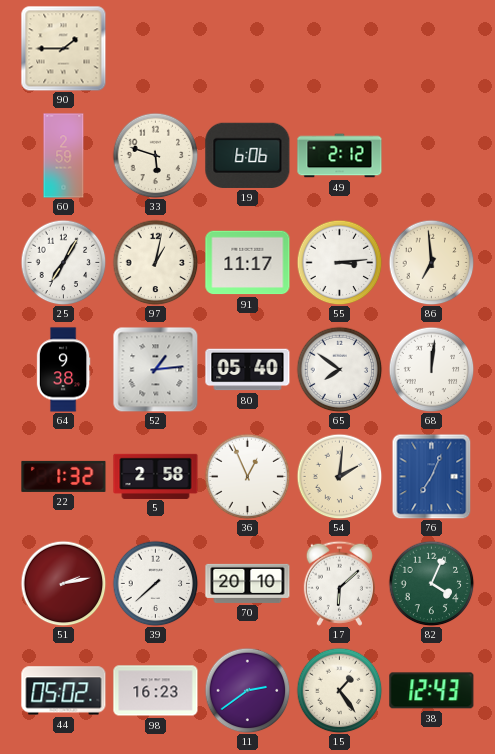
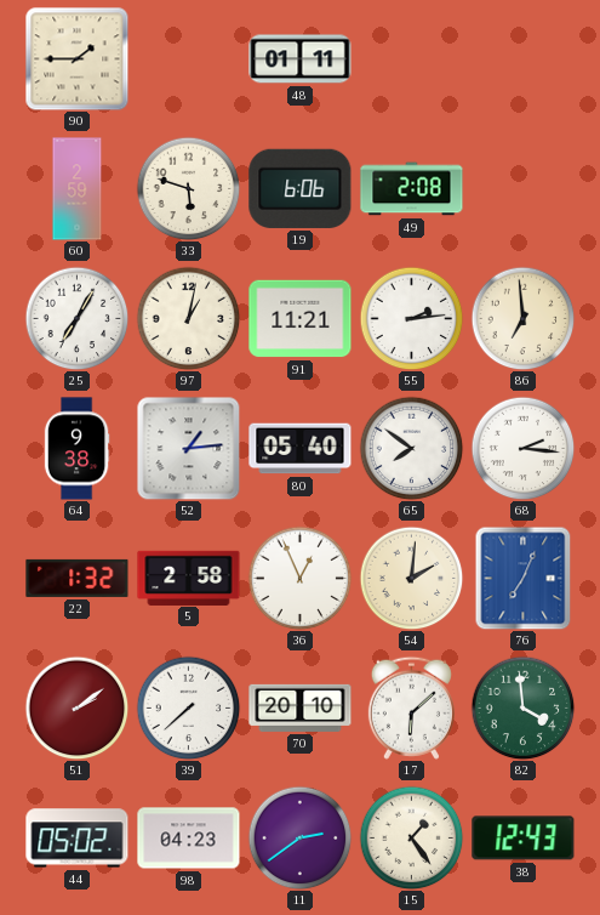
48: none -> 01:11
49: 2:12 -> 2:08
91: 11:17 -> 11:21
55: 3:14 -> 2:14
68: 12:01 -> 2:16
51: 2:13 -> 2:09
82: 4:04 -> 3:59
98: 16:23 -> 04:23
